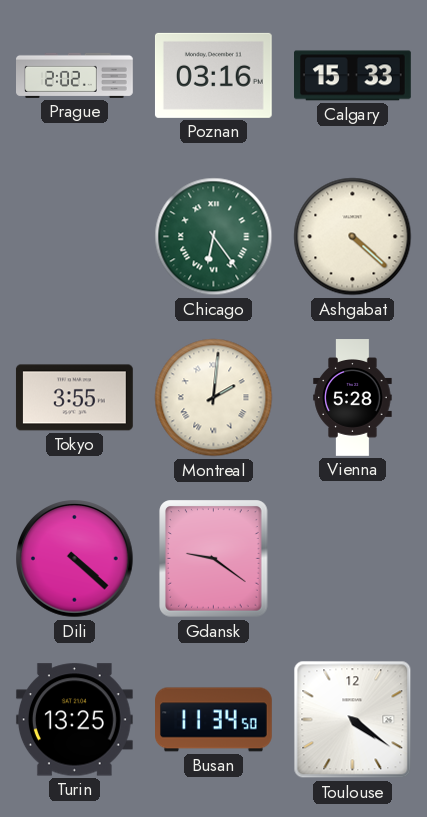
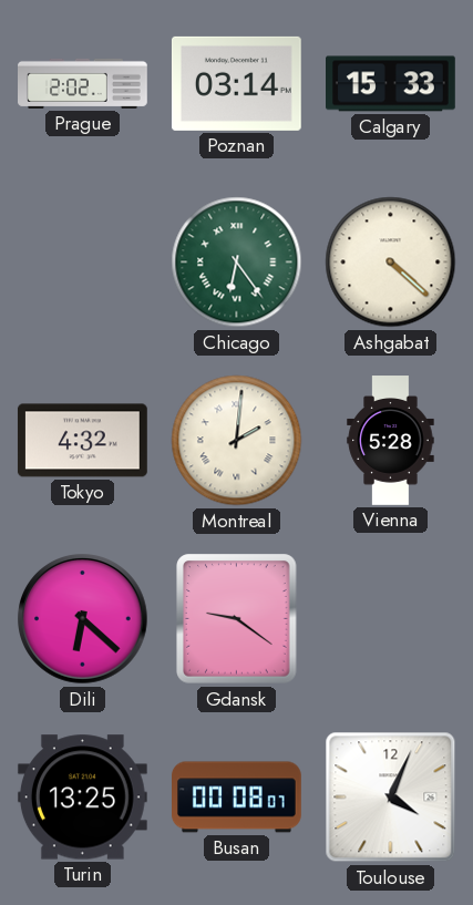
Poznan: 03:16 -> 03:14
Tokyo: 3:55 -> 4:32
Dili: 4:22 -> 6:22
Busan: 11:34 -> 00:08
Toulouse: 4:21 -> 4:04
